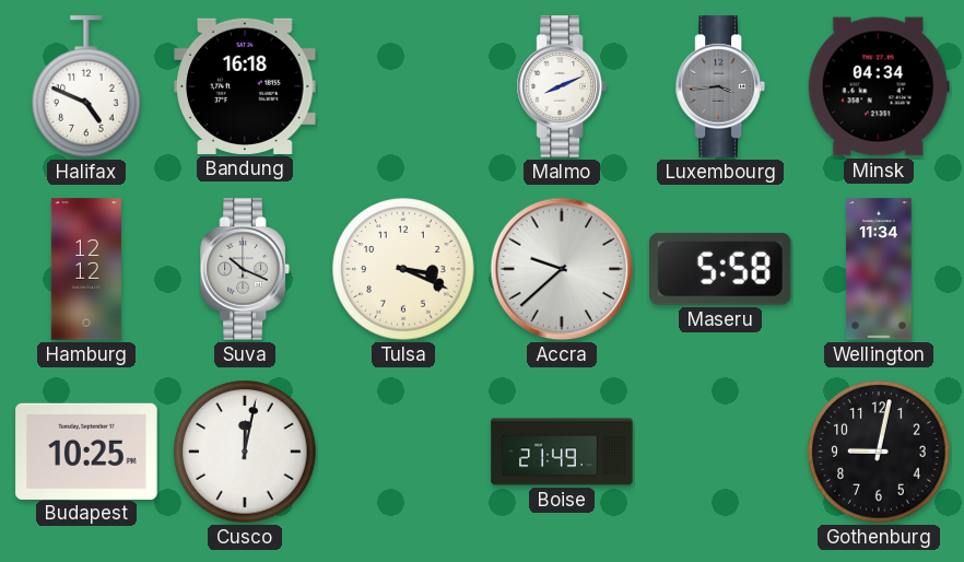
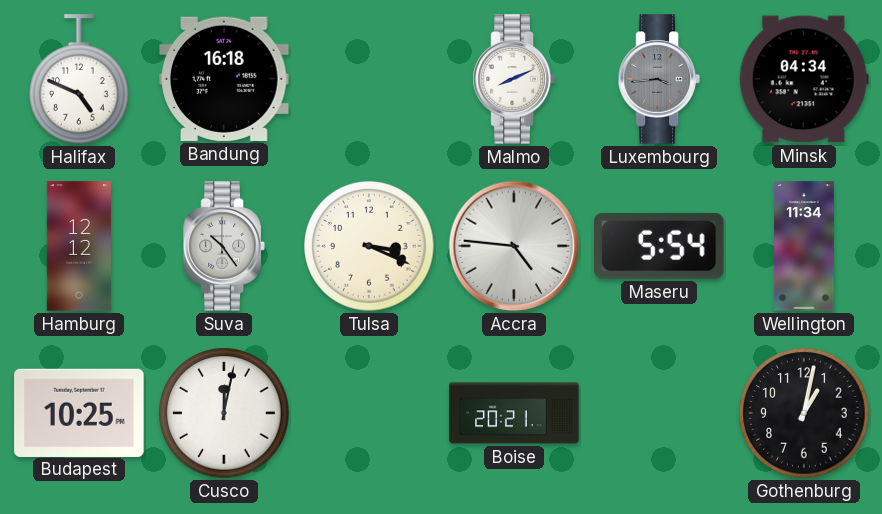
Suva: 10:19 -> 10:24
Accra: 9:38 -> 4:46
Maseru: 5:58 -> 5:54
Boise: 21:49 -> 20:21
Gothenburg: 9:02 -> 1:02
